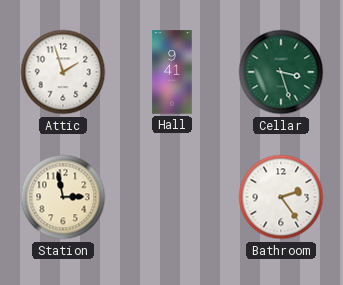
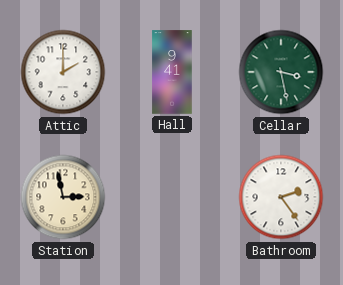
Attic: 1:57 -> 2:00
Cellar: 3:27 -> 3:28
